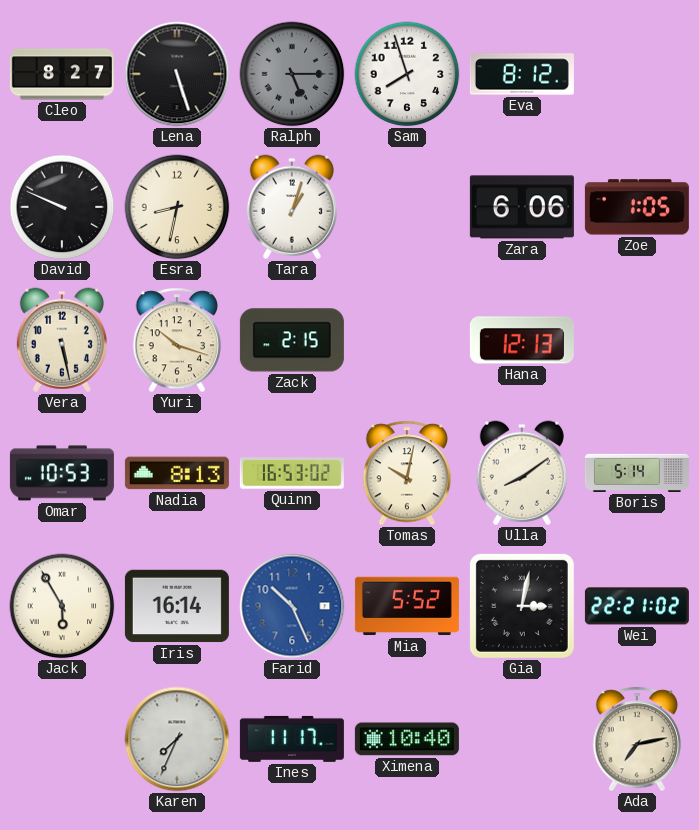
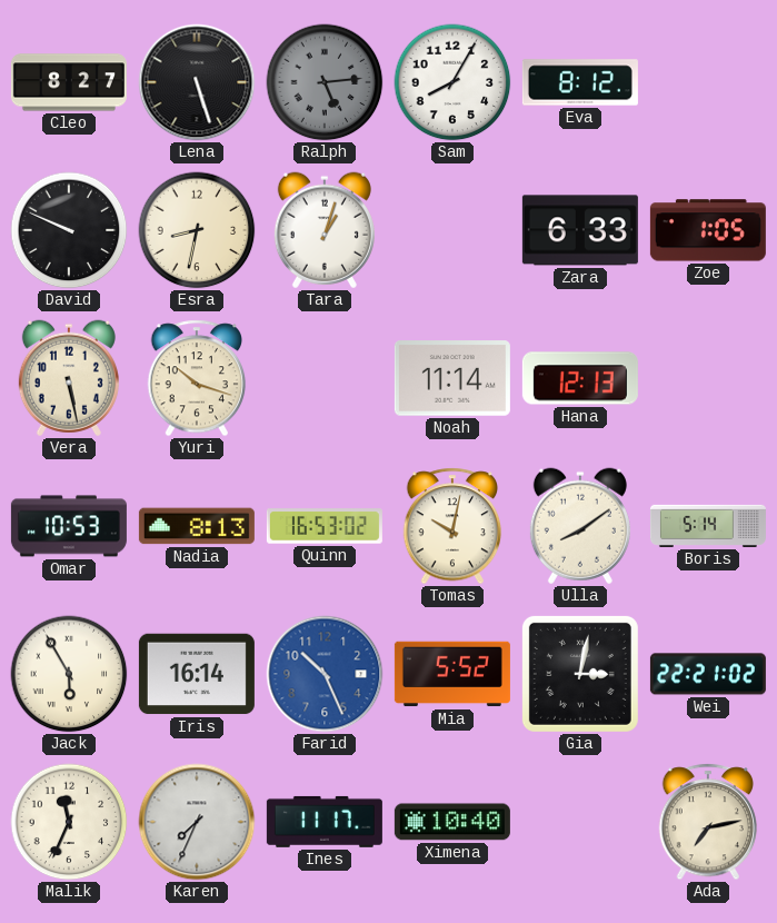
Ralph: 5:15 -> 5:14
Sam: 7:57 -> 8:05
Zara: 6:06 -> 6:33
Zack: 2:15 -> none
Noah: none -> 11:14
Malik: none -> 11:34
